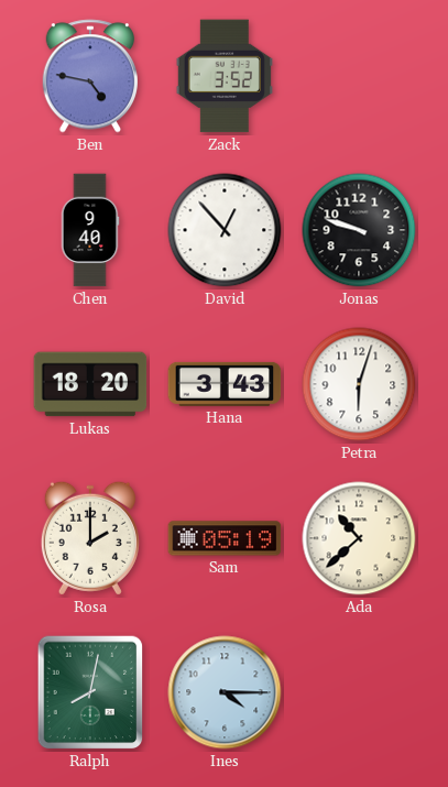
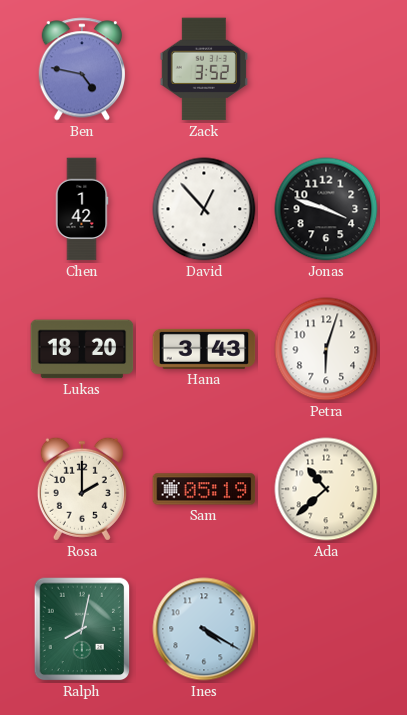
Chen: 9:40 -> 1:42
Jonas: 9:48 -> 3:48
Ines: 4:15 -> 4:20
